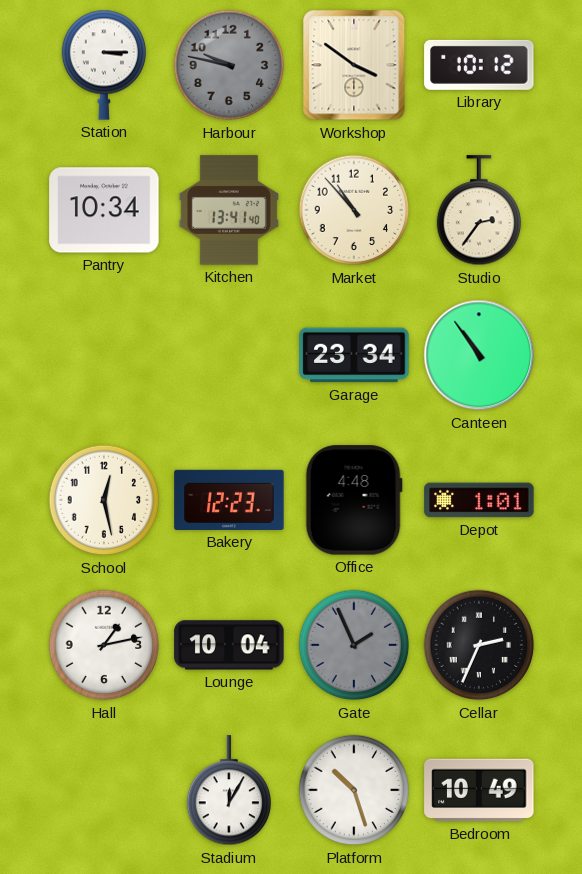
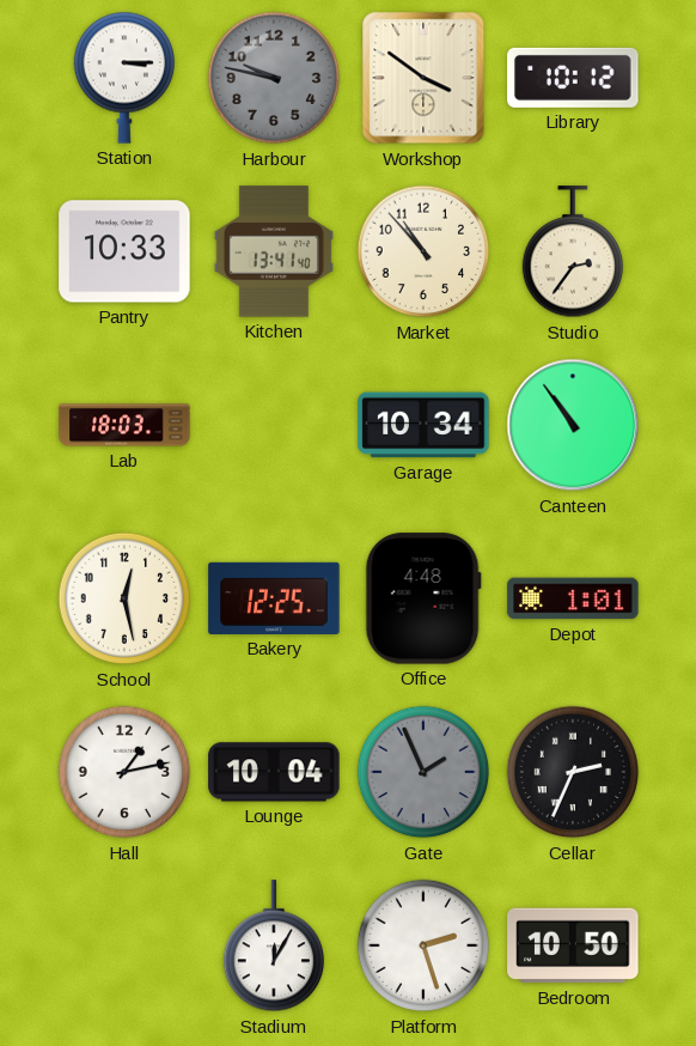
Pantry: 10:34 -> 10:33
Lab: none -> 18:03
Garage: 23:34 -> 10:34
Bakery: 12:23 -> 12:25
Platform: 10:27 -> 2:27
Bedroom: 10:49 -> 10:50
